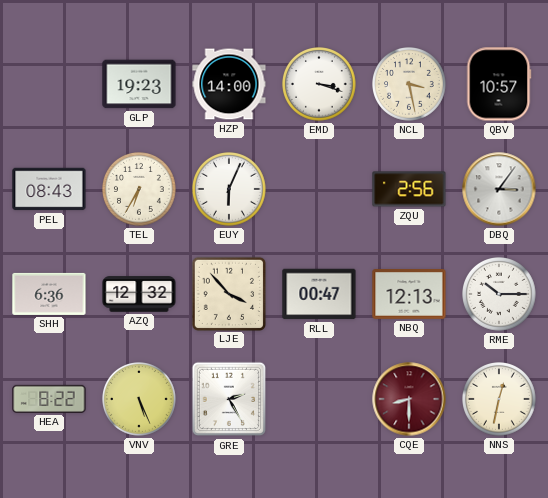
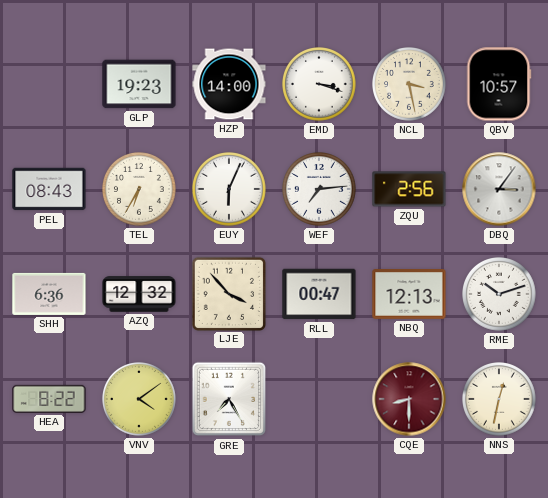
WEF: none -> 7:14
RME: 10:15 -> 10:12
VNV: 5:26 -> 4:09
GRE: 2:25 -> 7:25
